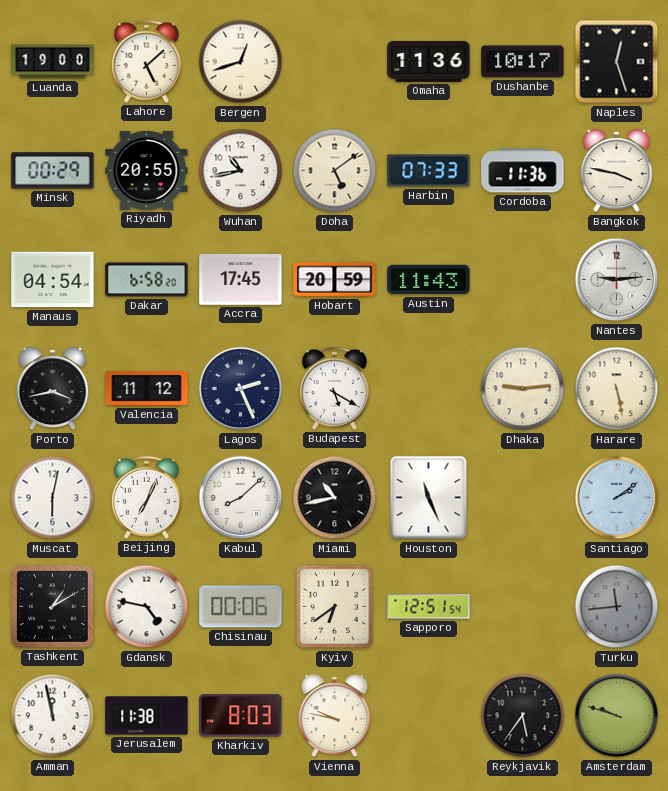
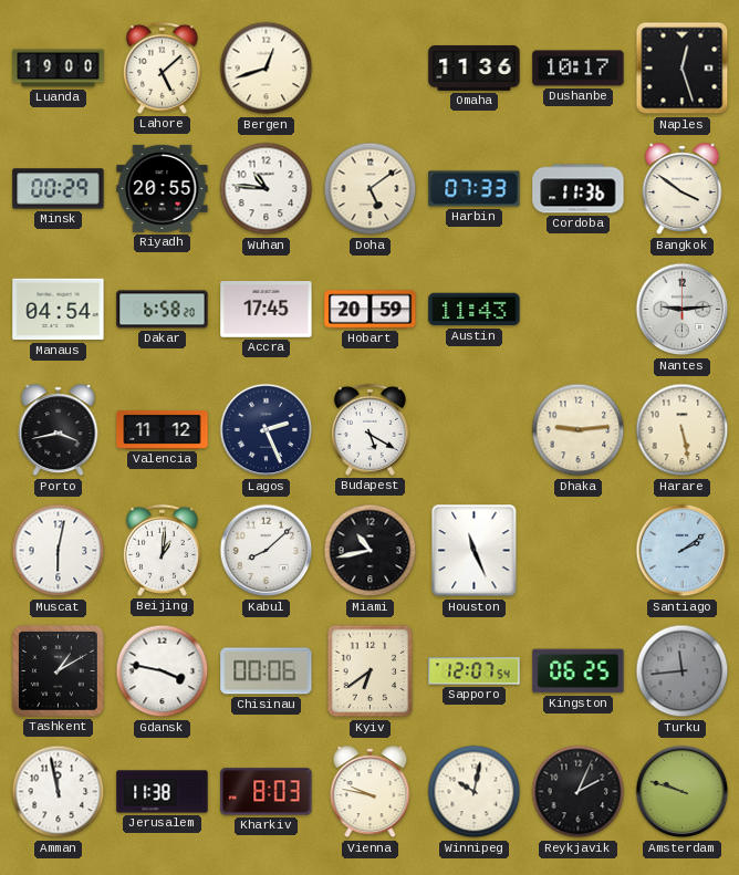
Wuhan: 10:43 -> 10:46
Bangkok: 3:47 -> 3:51
Beijing: 7:04 -> 1:01
Gdansk: 4:47 -> 3:47
Sapporo: 12:51 -> 12:07
Kingston: none -> 06:25
Winnipeg: none -> 10:02
Reykjavik: 5:36 -> 2:04
